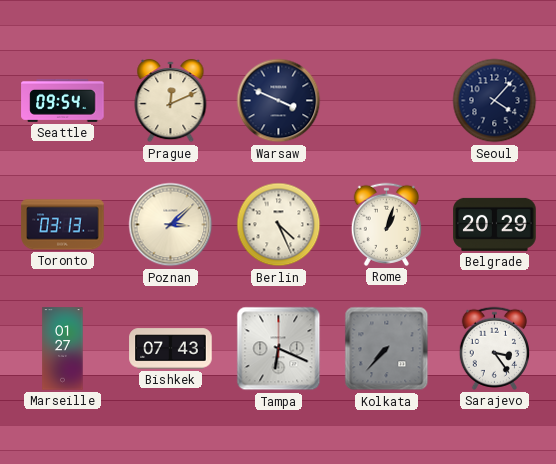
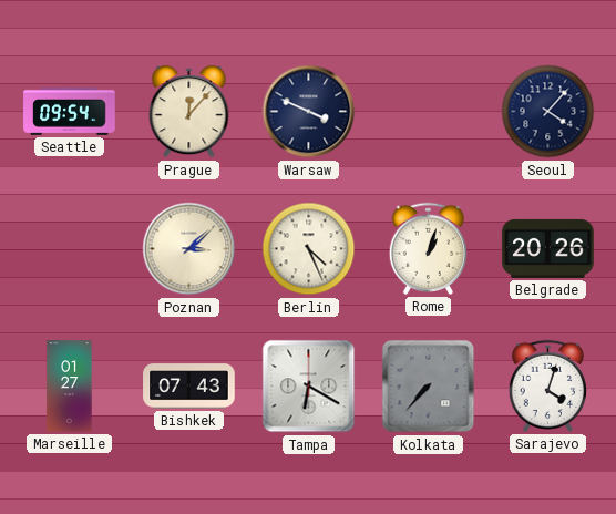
Prague: 12:11 -> 12:07
Toronto: 03:13 -> none
Belgrade: 20:29 -> 20:26
Tampa: 6:19 -> 6:20
Sarajevo: 3:24 -> 4:03
